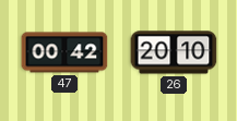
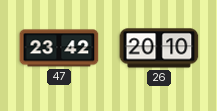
47: 00:42 -> 23:42
